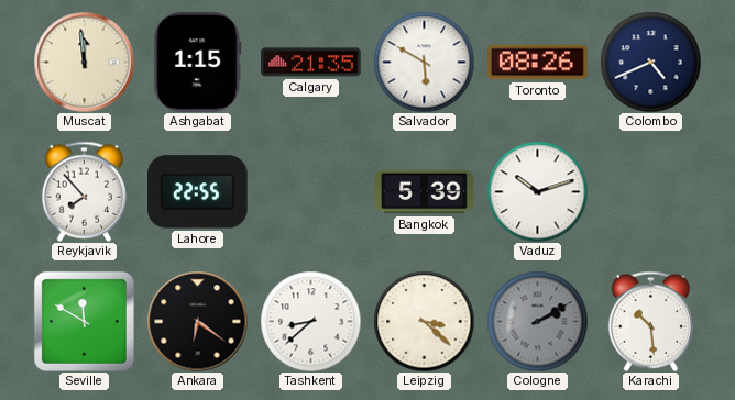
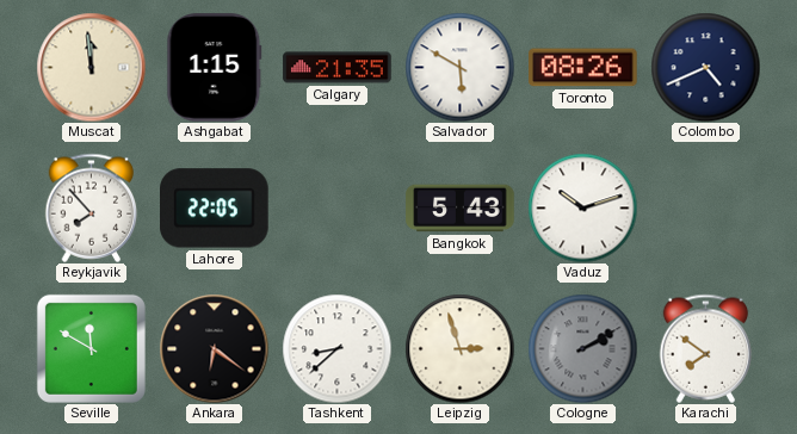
Lahore: 22:55 -> 22:05
Bangkok: 5:39 -> 5:43
Leipzig: 3:22 -> 2:57
Karachi: 10:29 -> 7:51
